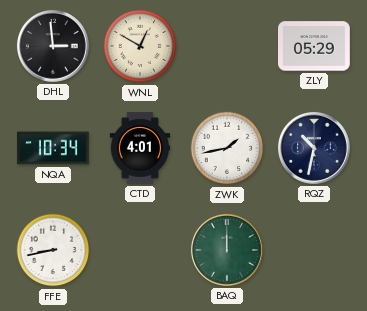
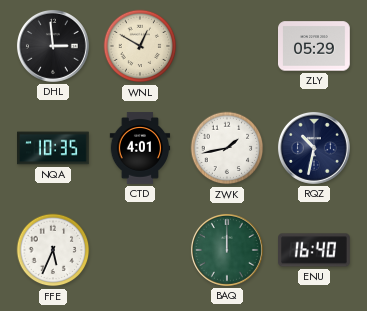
NQA: 10:34 -> 10:35
FFE: 8:43 -> 5:34
ENU: none -> 16:40
